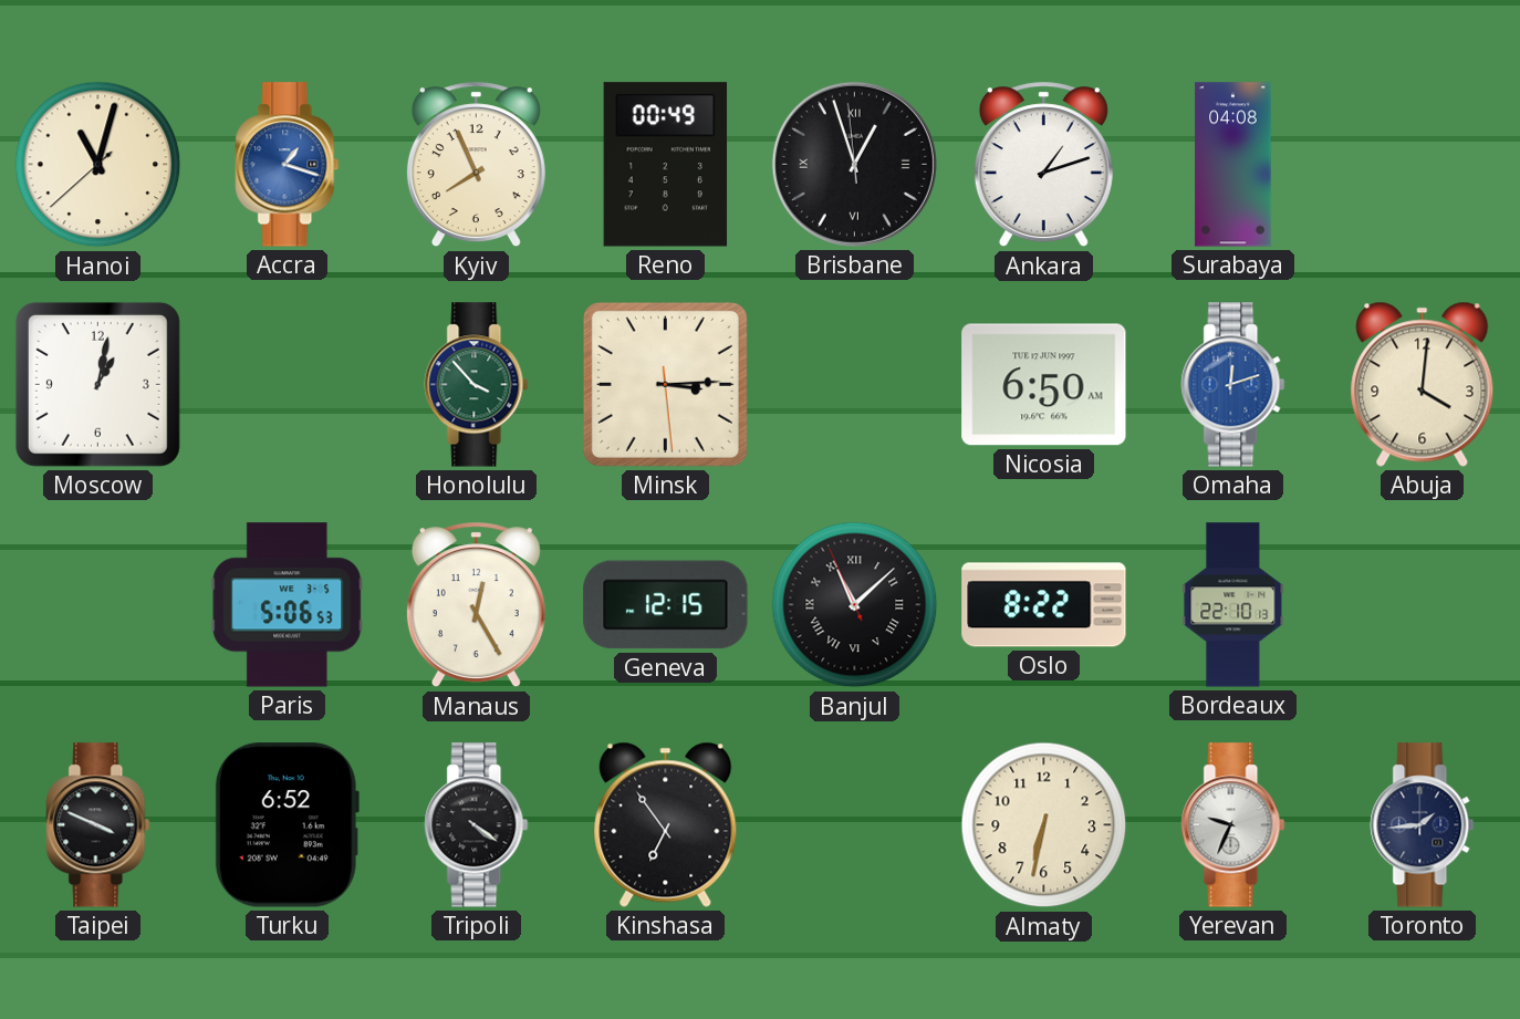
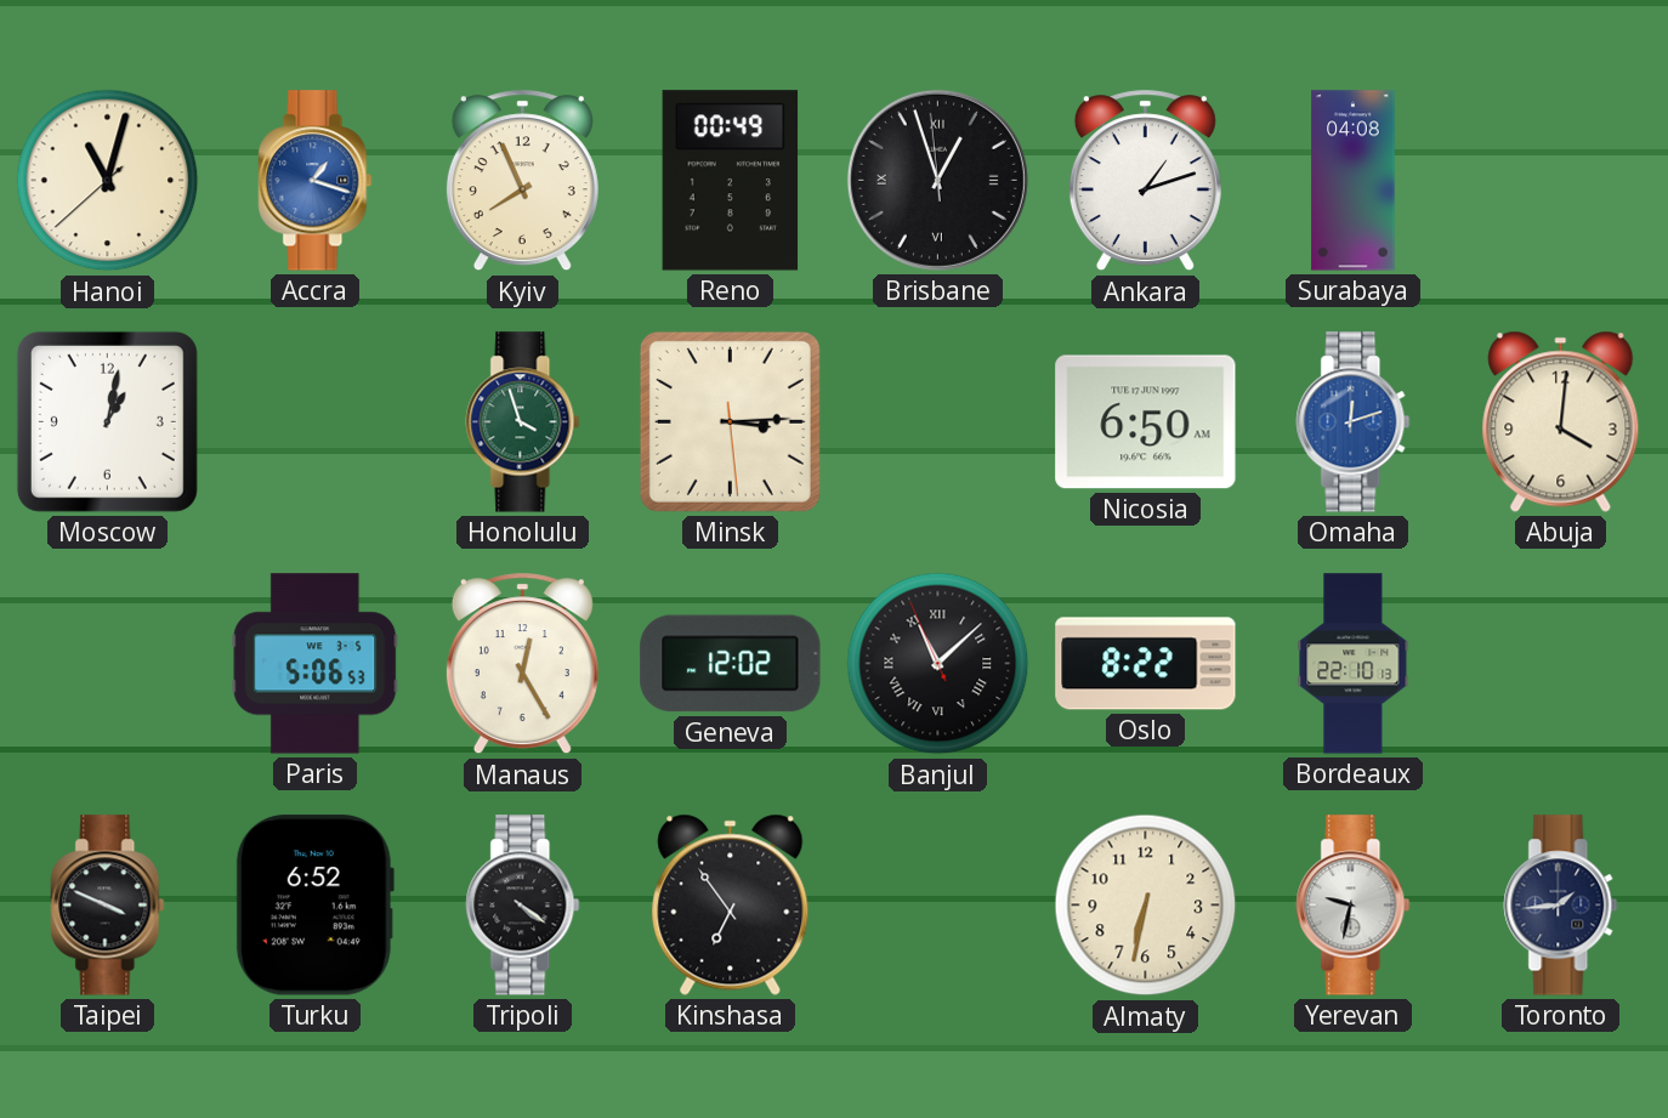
Honolulu: 3:53 -> 3:57
Geneva: 12:15 -> 12:02
Yerevan: 9:34 -> 9:32
